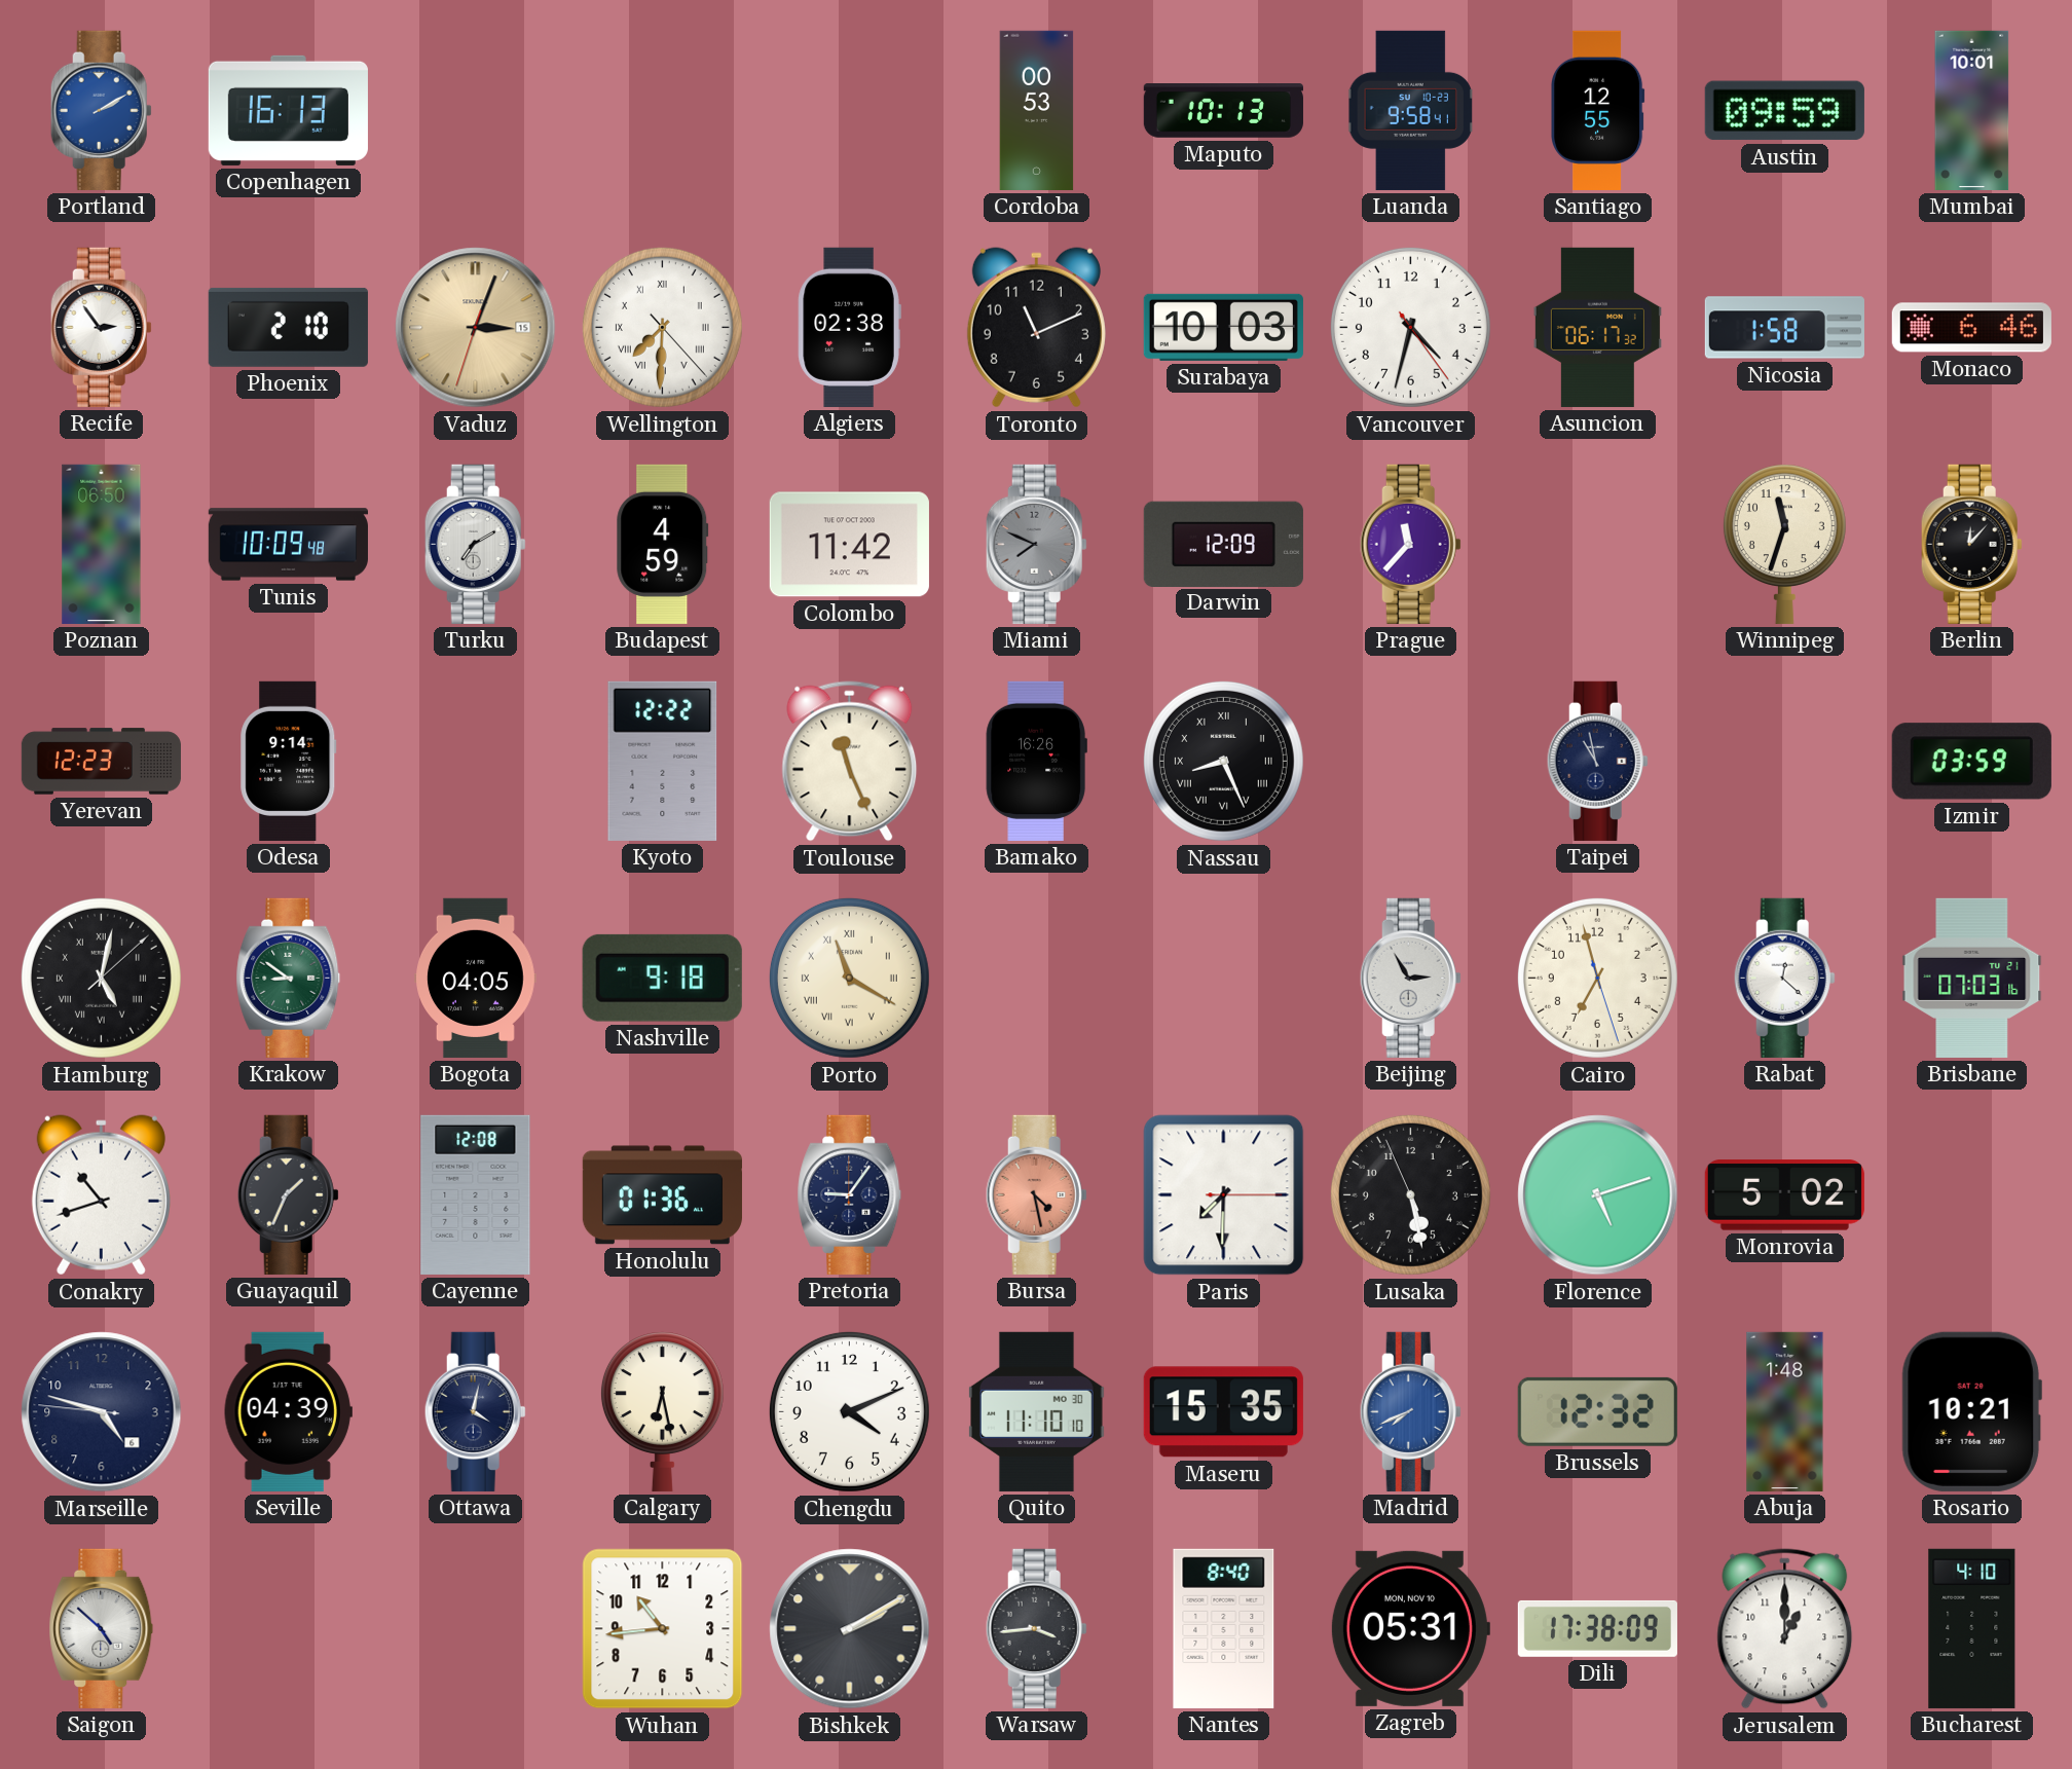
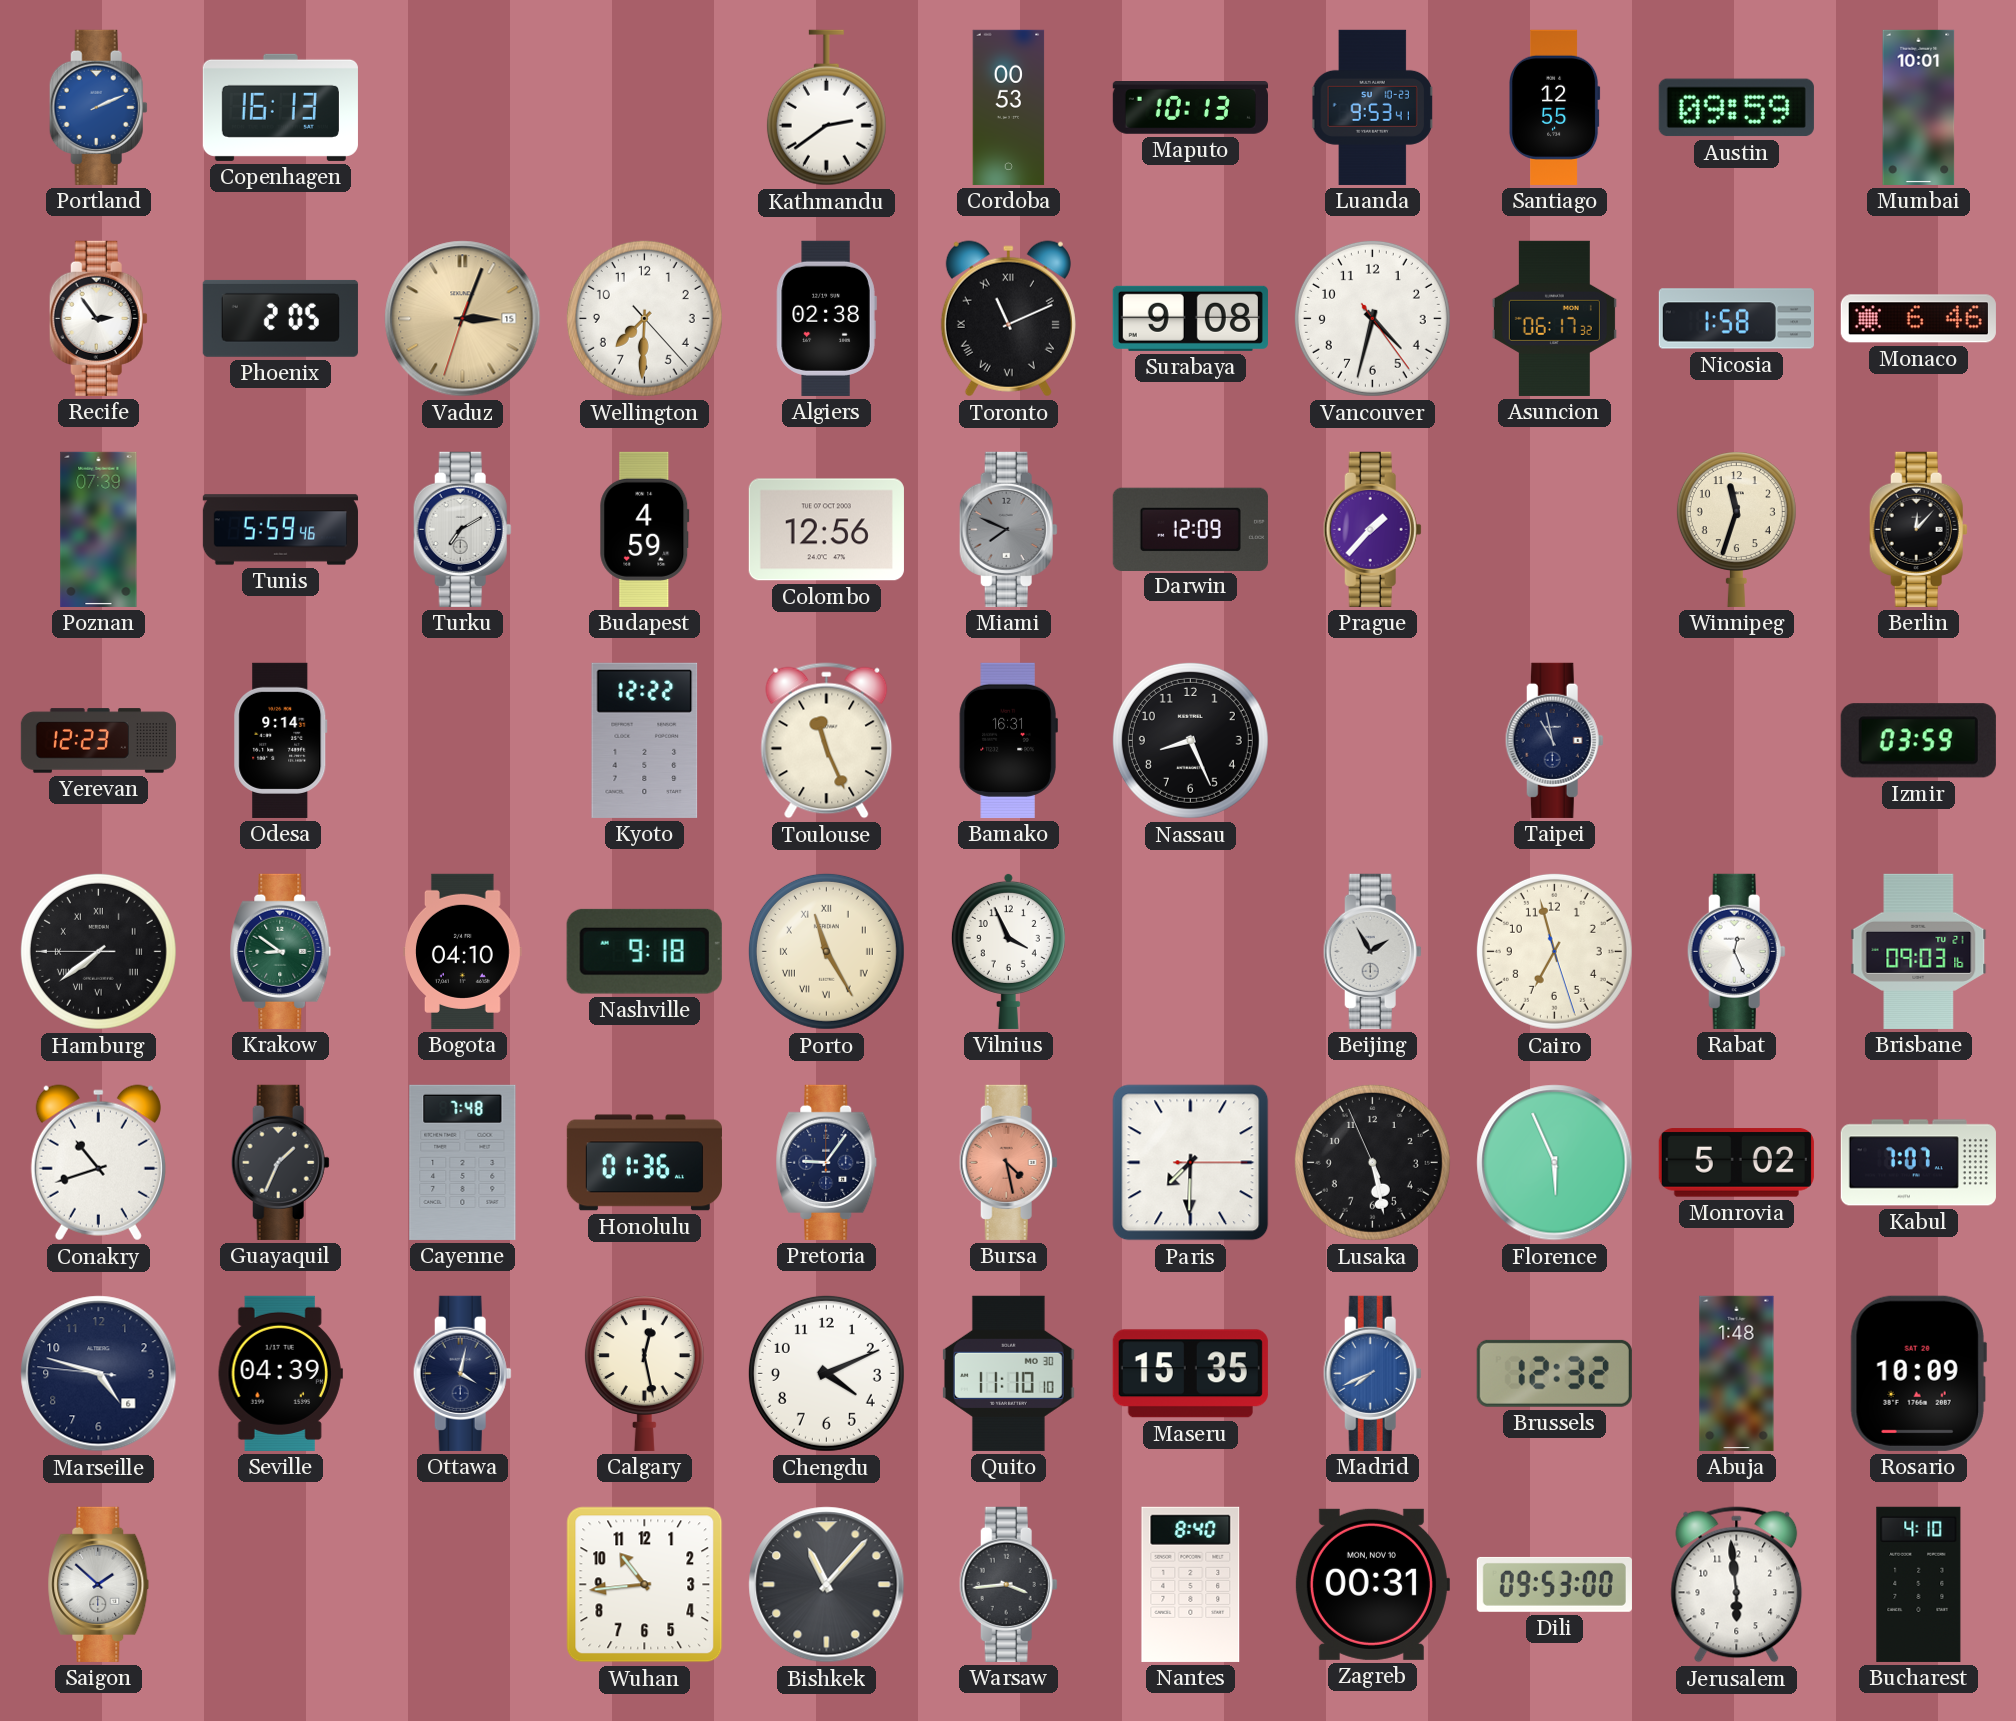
Portland: 2:10 -> 2:11
Kathmandu: none -> 2:39
Luanda: 9:58 -> 9:53
Phoenix: 2:10 -> 2:05
Wellington numerals: Roman -> Arabic
Toronto numerals: Arabic -> Roman
Surabaya: 10:03 -> 9:08
Poznan: 06:50 -> 07:39
Tunis: 10:09 -> 5:59
Colombo: 11:42 -> 12:56
Prague: 11:37 -> 1:37
Bamako: 16:26 -> 16:31
Nassau numerals: Roman -> Arabic
Hamburg: 5:02 -> 7:38
Bogota: 04:05 -> 04:10
Porto: 11:20 -> 11:25
Vilnius: none -> 3:56
Beijing: 2:55 -> 1:55
Rabat: 12:22 -> 12:26
Brisbane: 07:03 -> 09:03
Cayenne: 12:08 -> 7:48
Florence: 5:12 -> 5:56
Kabul: none -> 7:07
Calgary: 6:28 -> 12:28
Rosario: 10:21 -> 10:09
Saigon: 4:52 -> 1:52
Bishkek: 2:10 -> 11:07
Zagreb: 05:31 -> 00:31
Dili: 17:38 -> 09:53
Jerusalem: 1:00 -> 5:59
